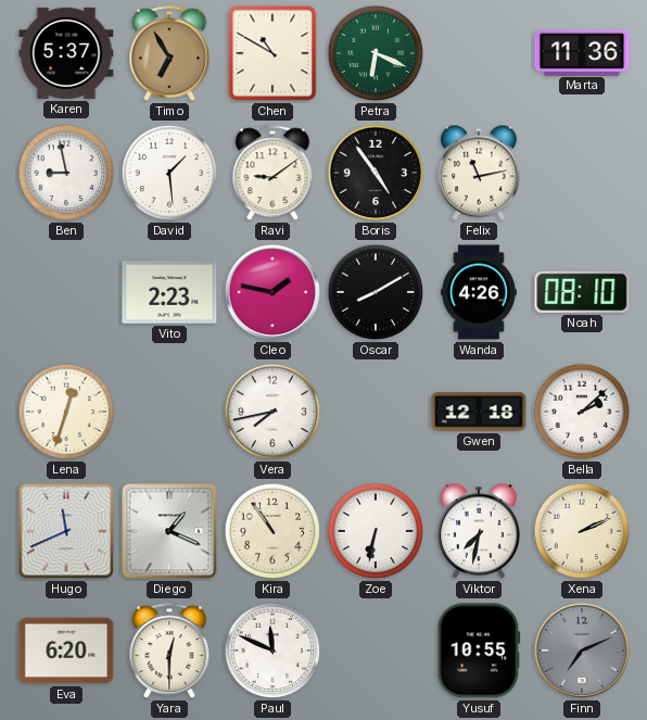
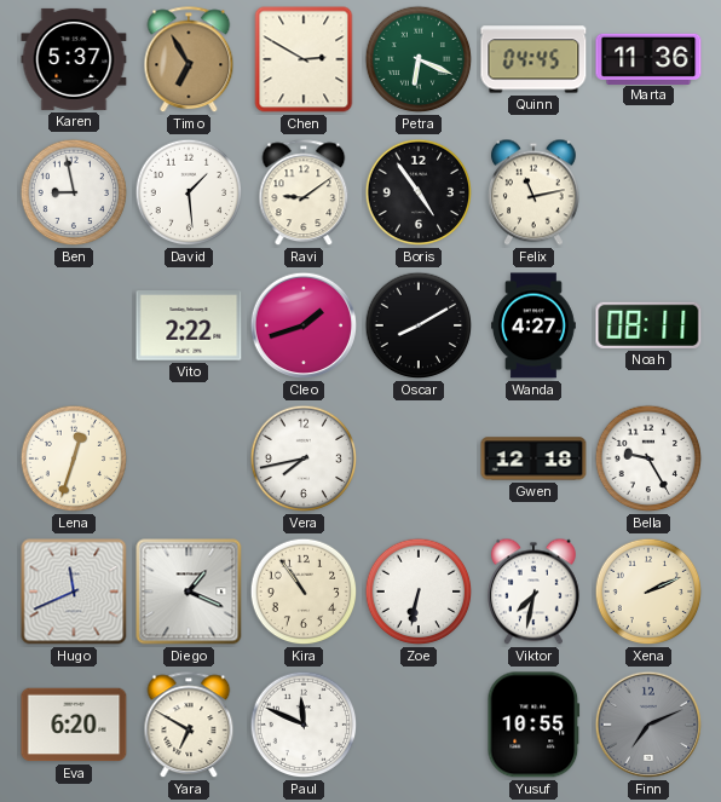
Chen: 10:50 -> 2:50
Quinn: none -> 04:45
Vito: 2:23 -> 2:22
Cleo: 1:47 -> 1:42
Wanda: 4:26 -> 4:27
Noah: 08:10 -> 08:11
Bella: 2:08 -> 9:25
Yara: 12:30 -> 6:50
